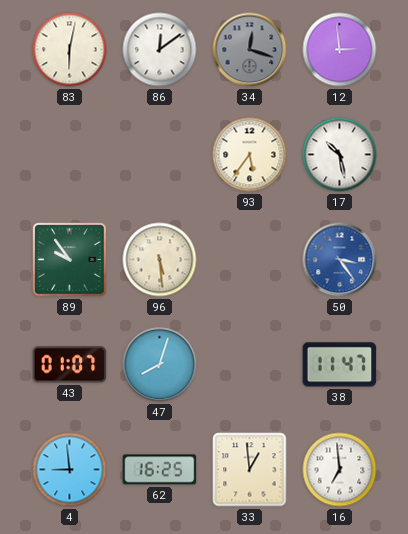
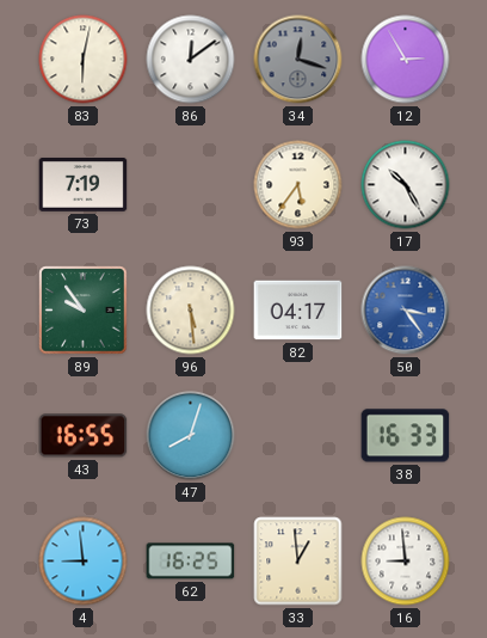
12: 2:59 -> 2:55
73: none -> 7:19
17: 10:28 -> 10:25
82: none -> 04:17
43: 01:07 -> 16:55
38: 11:47 -> 16:33
16: 6:59 -> 8:59
